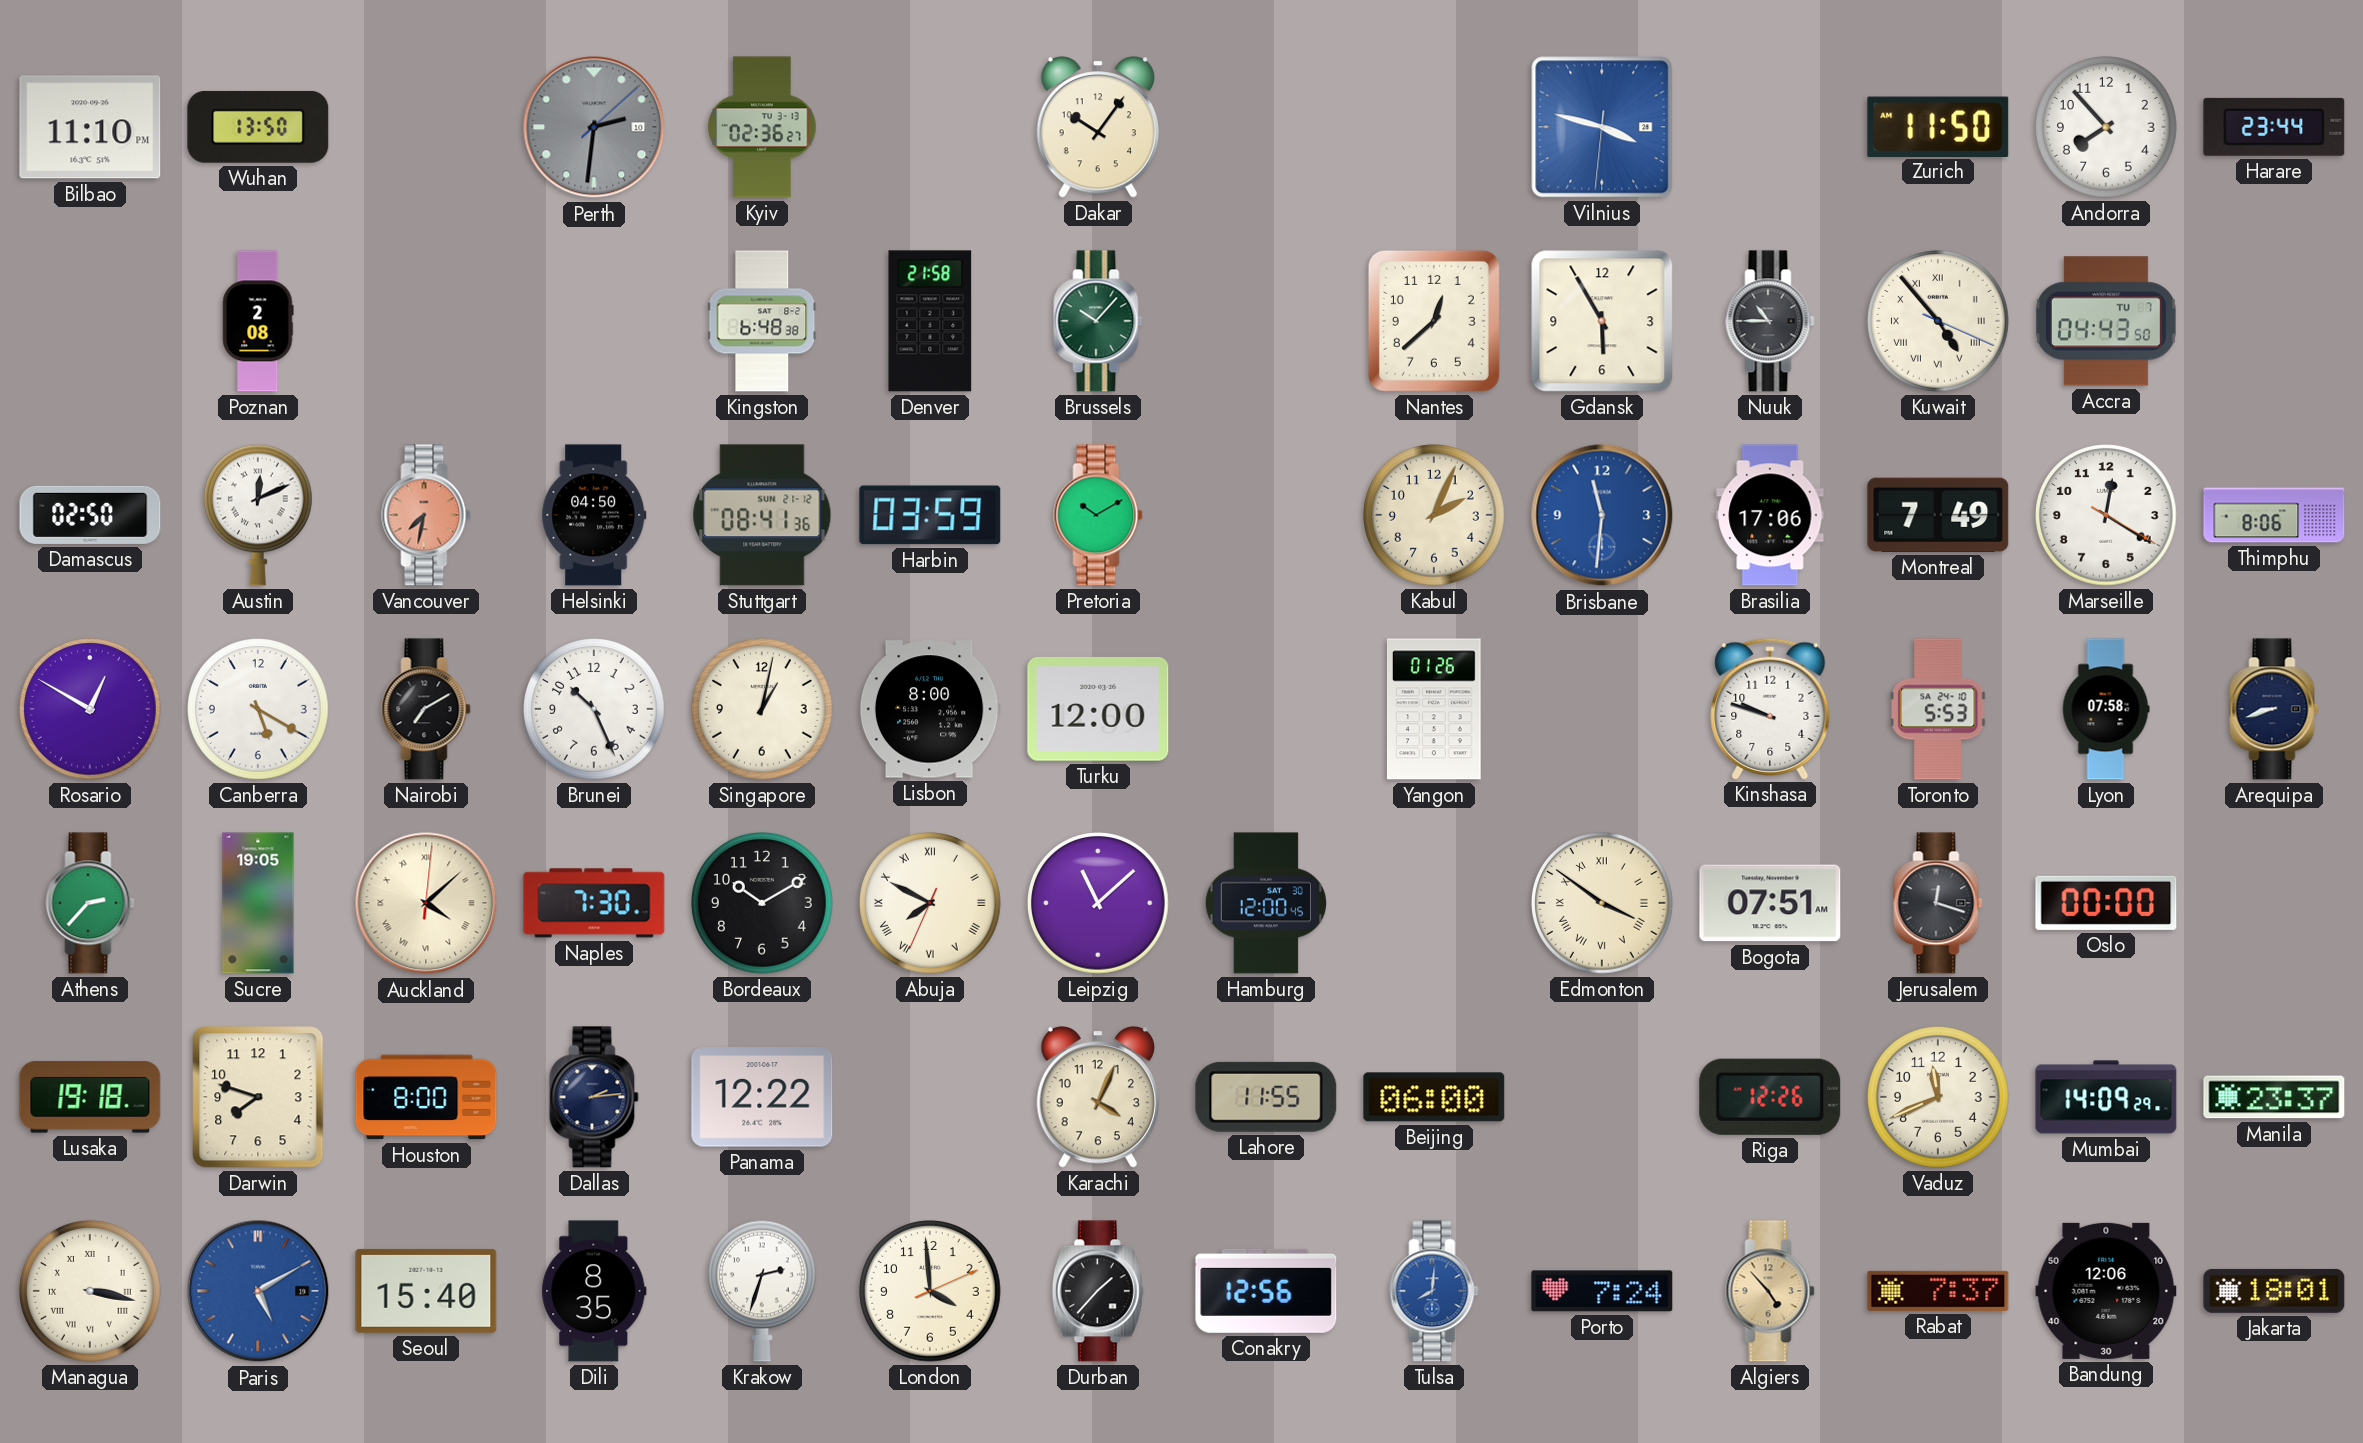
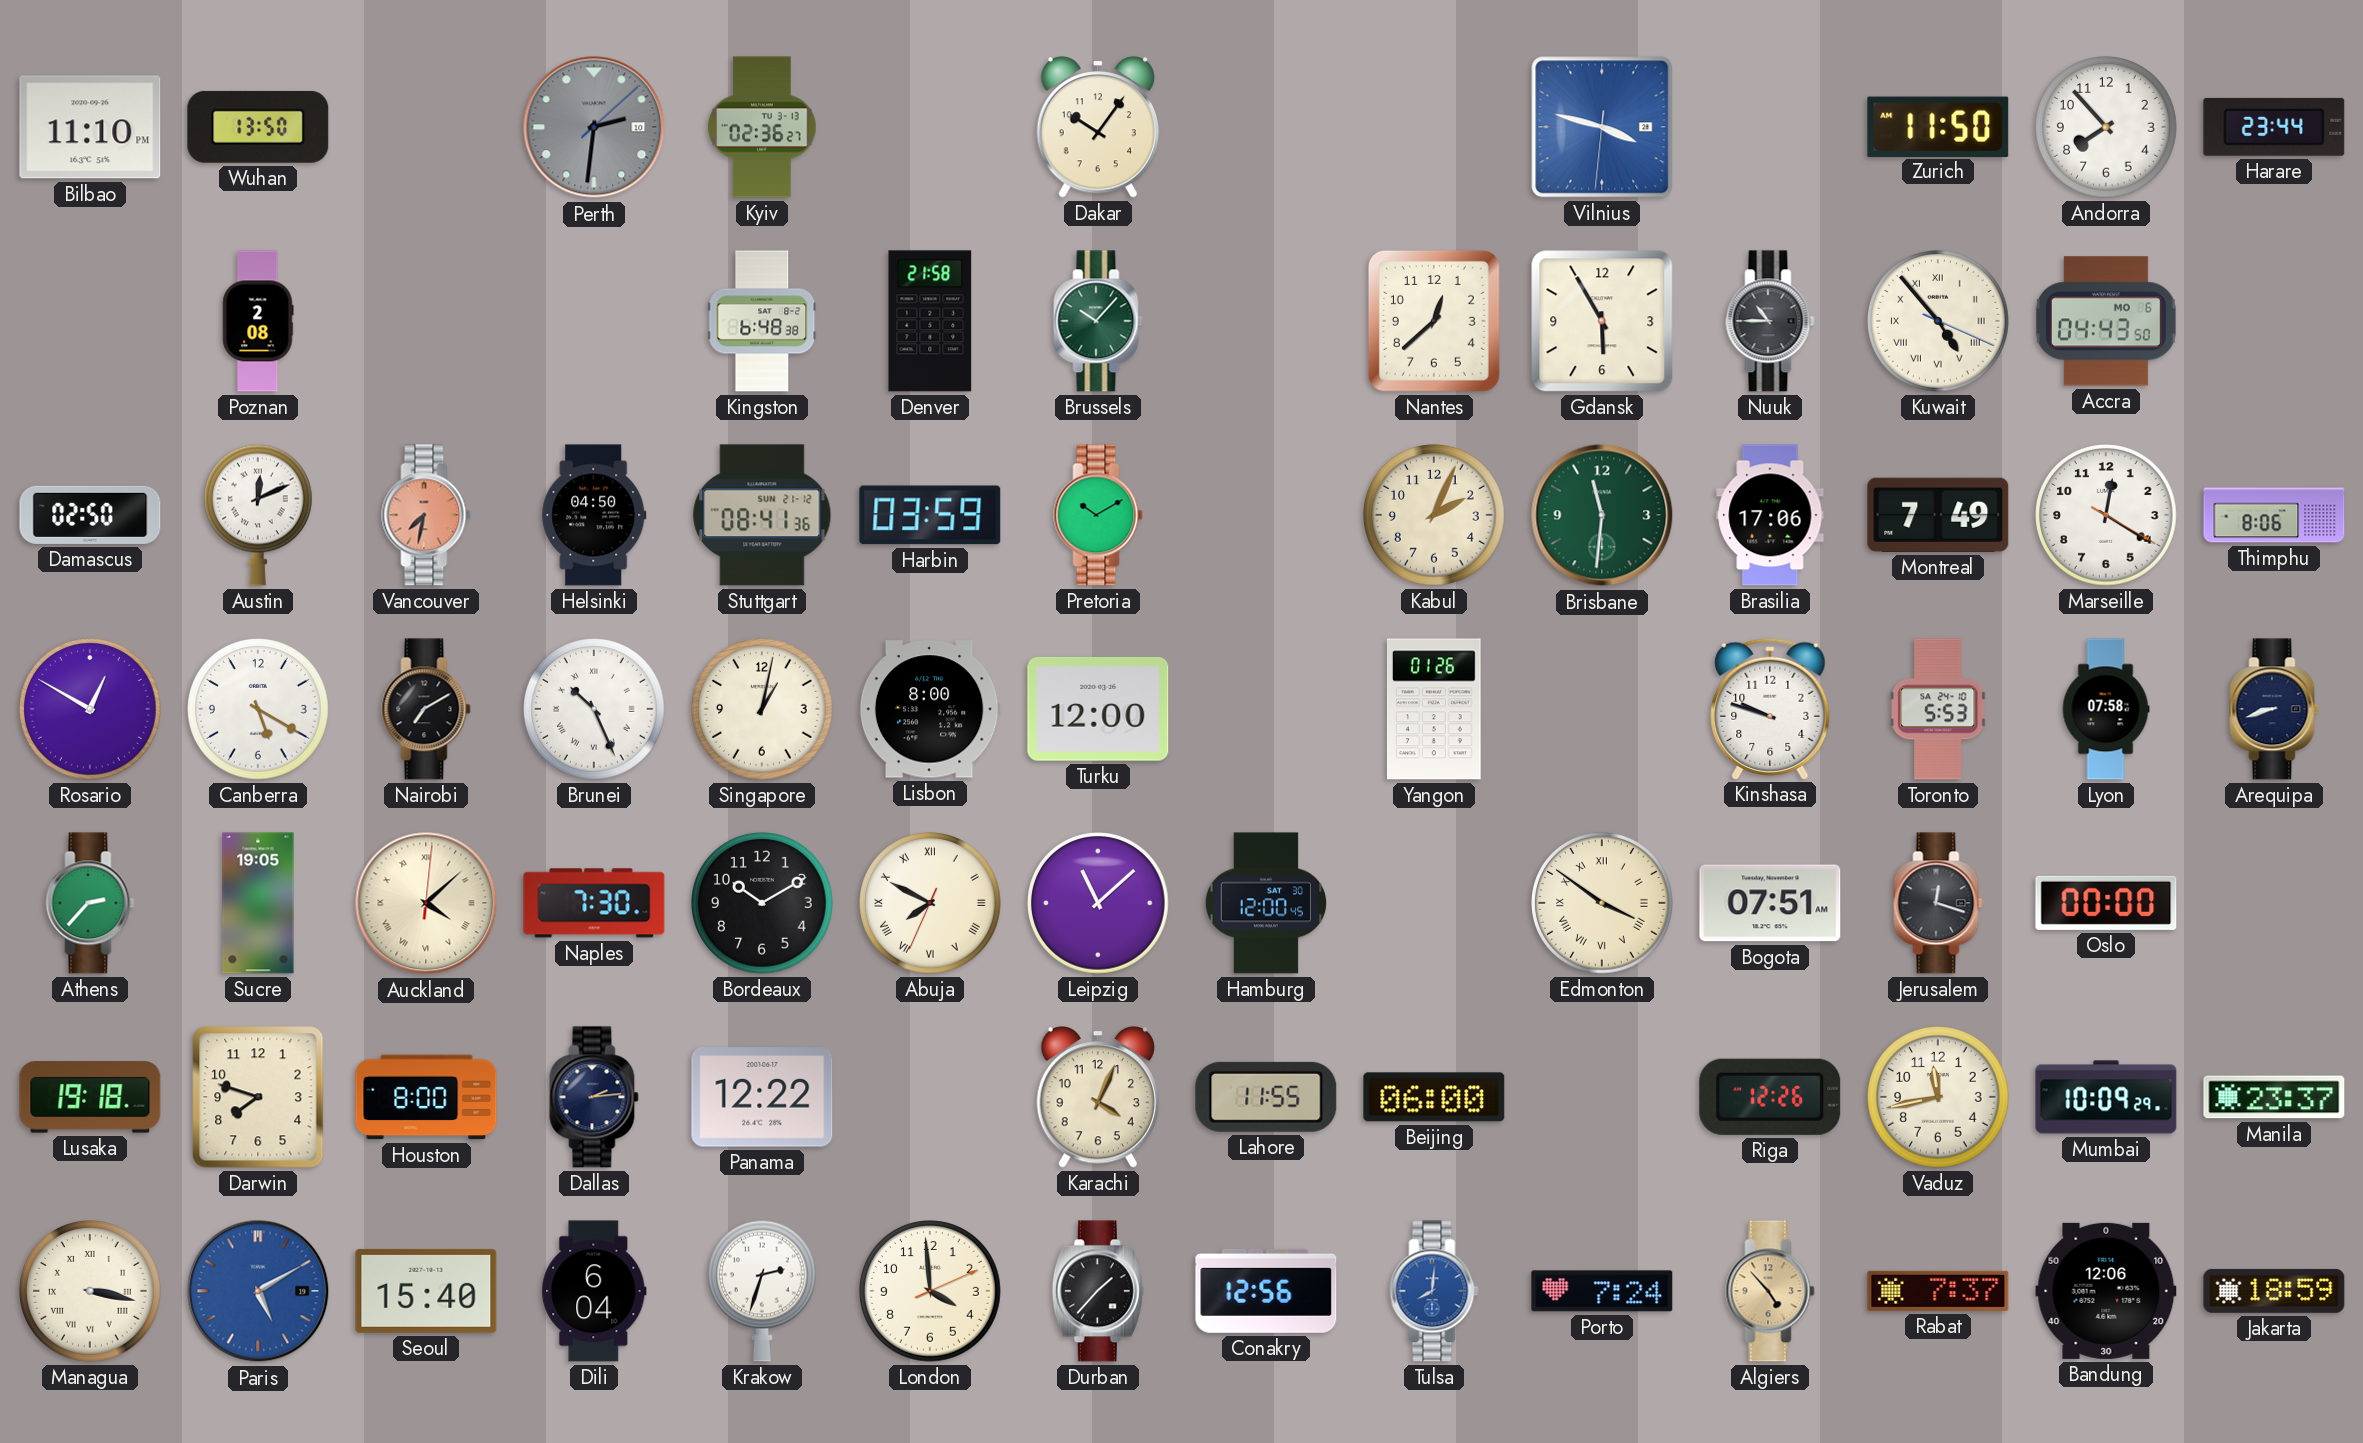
Accra date: TU 7 -> MO 6
Brisbane dial: blue -> green
Brunei numerals: Arabic -> Roman
Vaduz: 11:41 -> 11:43
Mumbai: 14:09 -> 10:09
Dili: 8:35 -> 6:04
Jakarta: 18:01 -> 18:59
